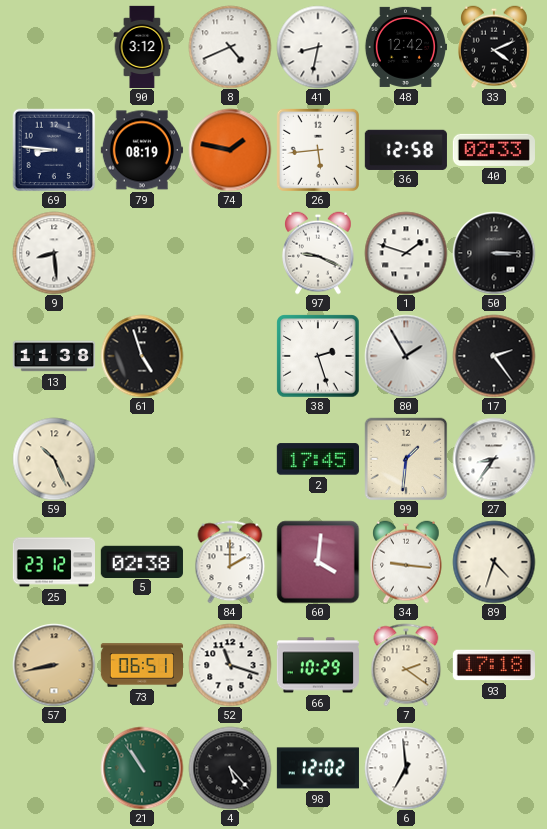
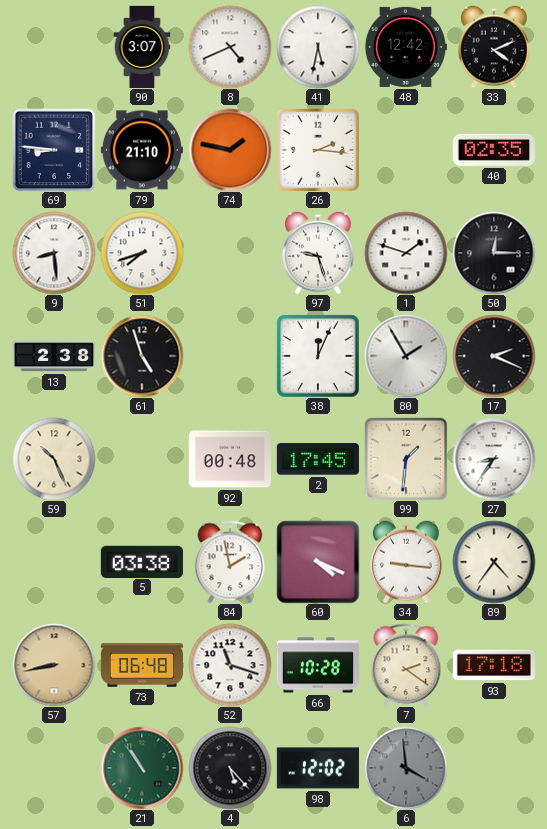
90: 3:12 -> 3:07
41: 8:32 -> 5:32
79: 08:19 -> 21:10
26: 5:44 -> 2:16
36: 12:58 -> none
40: 02:33 -> 02:35
51: none -> 7:42
97: 9:19 -> 9:27
50: 3:15 -> 12:15
13: 11:38 -> 2:38
38: 2:27 -> 12:04
17: 2:24 -> 2:19
92: none -> 00:48
25: 23:12 -> none
5: 02:38 -> 03:38
84: 2:00 -> 1:58
60: 4:01 -> 4:19
89: 4:33 -> 4:36
73: 06:51 -> 06:48
66: 10:29 -> 10:28
6: 6:59 -> 3:59
6 dial: white -> grey
